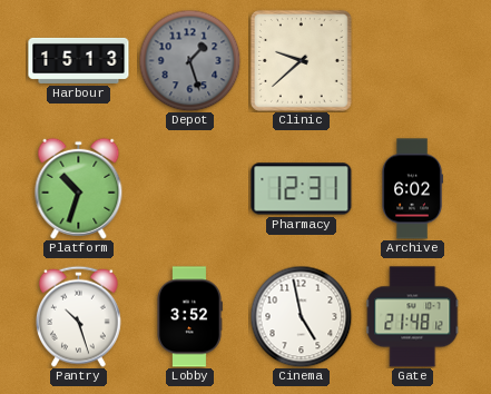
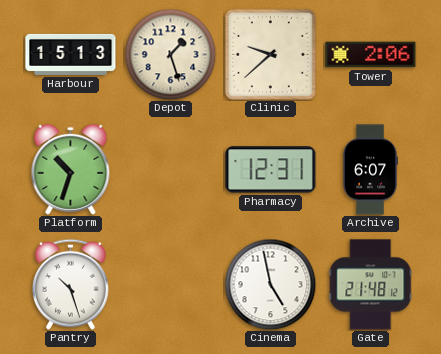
Depot dial: grey -> cream
Tower: none -> 2:06
Archive: 6:02 -> 6:07
Lobby: 3:52 -> none
